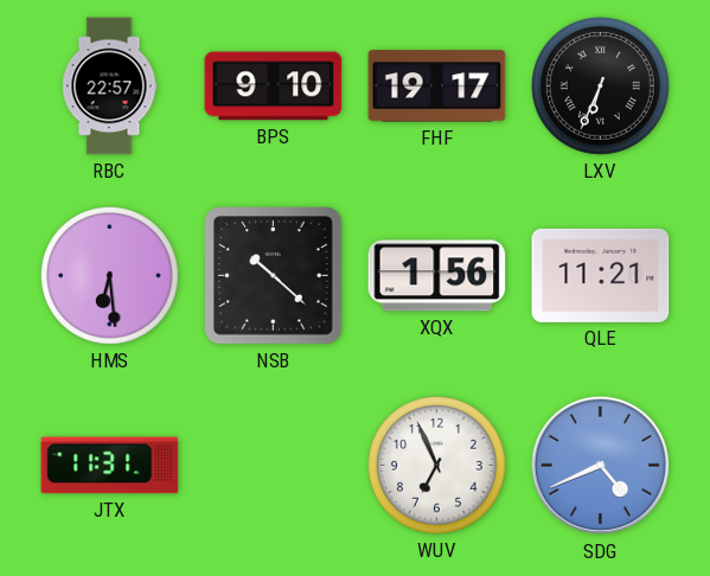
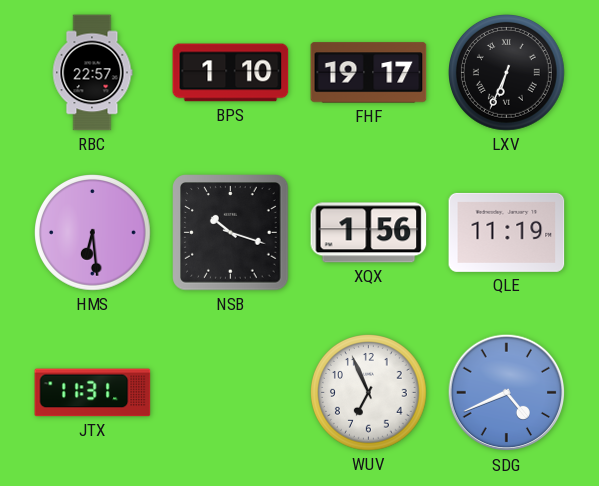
BPS: 9:10 -> 1:10
NSB: 10:22 -> 10:18
QLE: 11:21 -> 11:19
